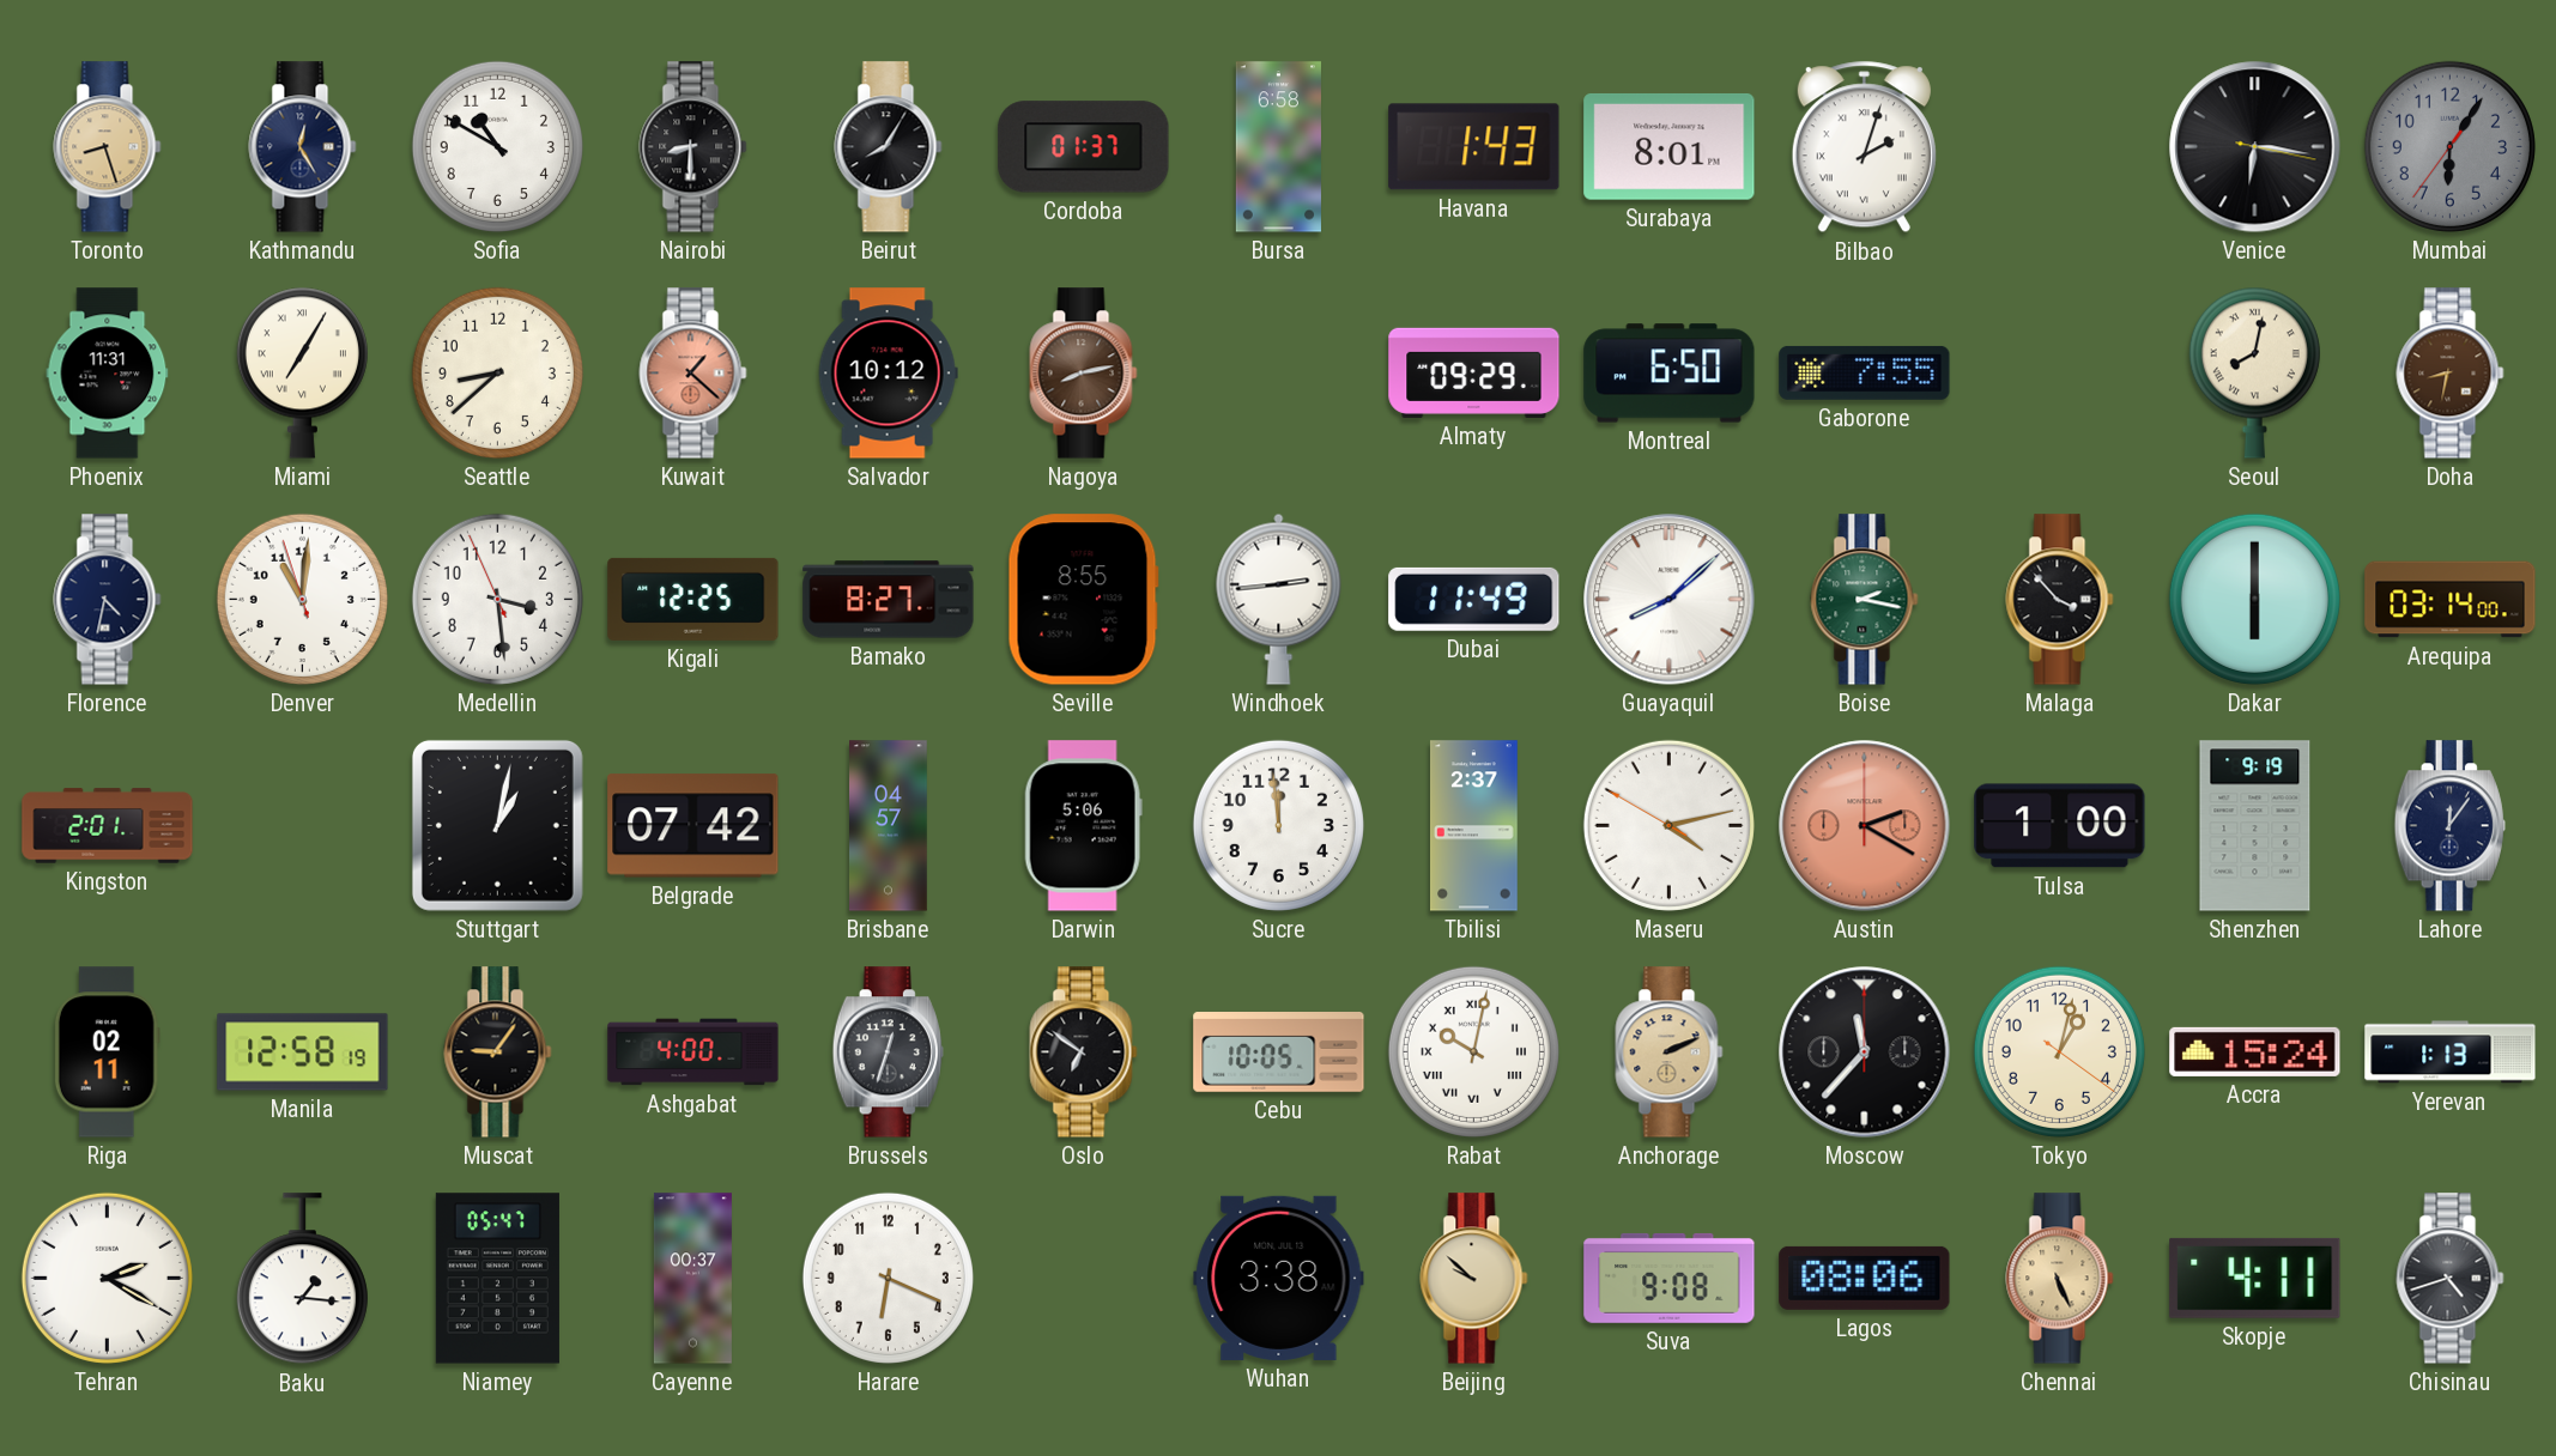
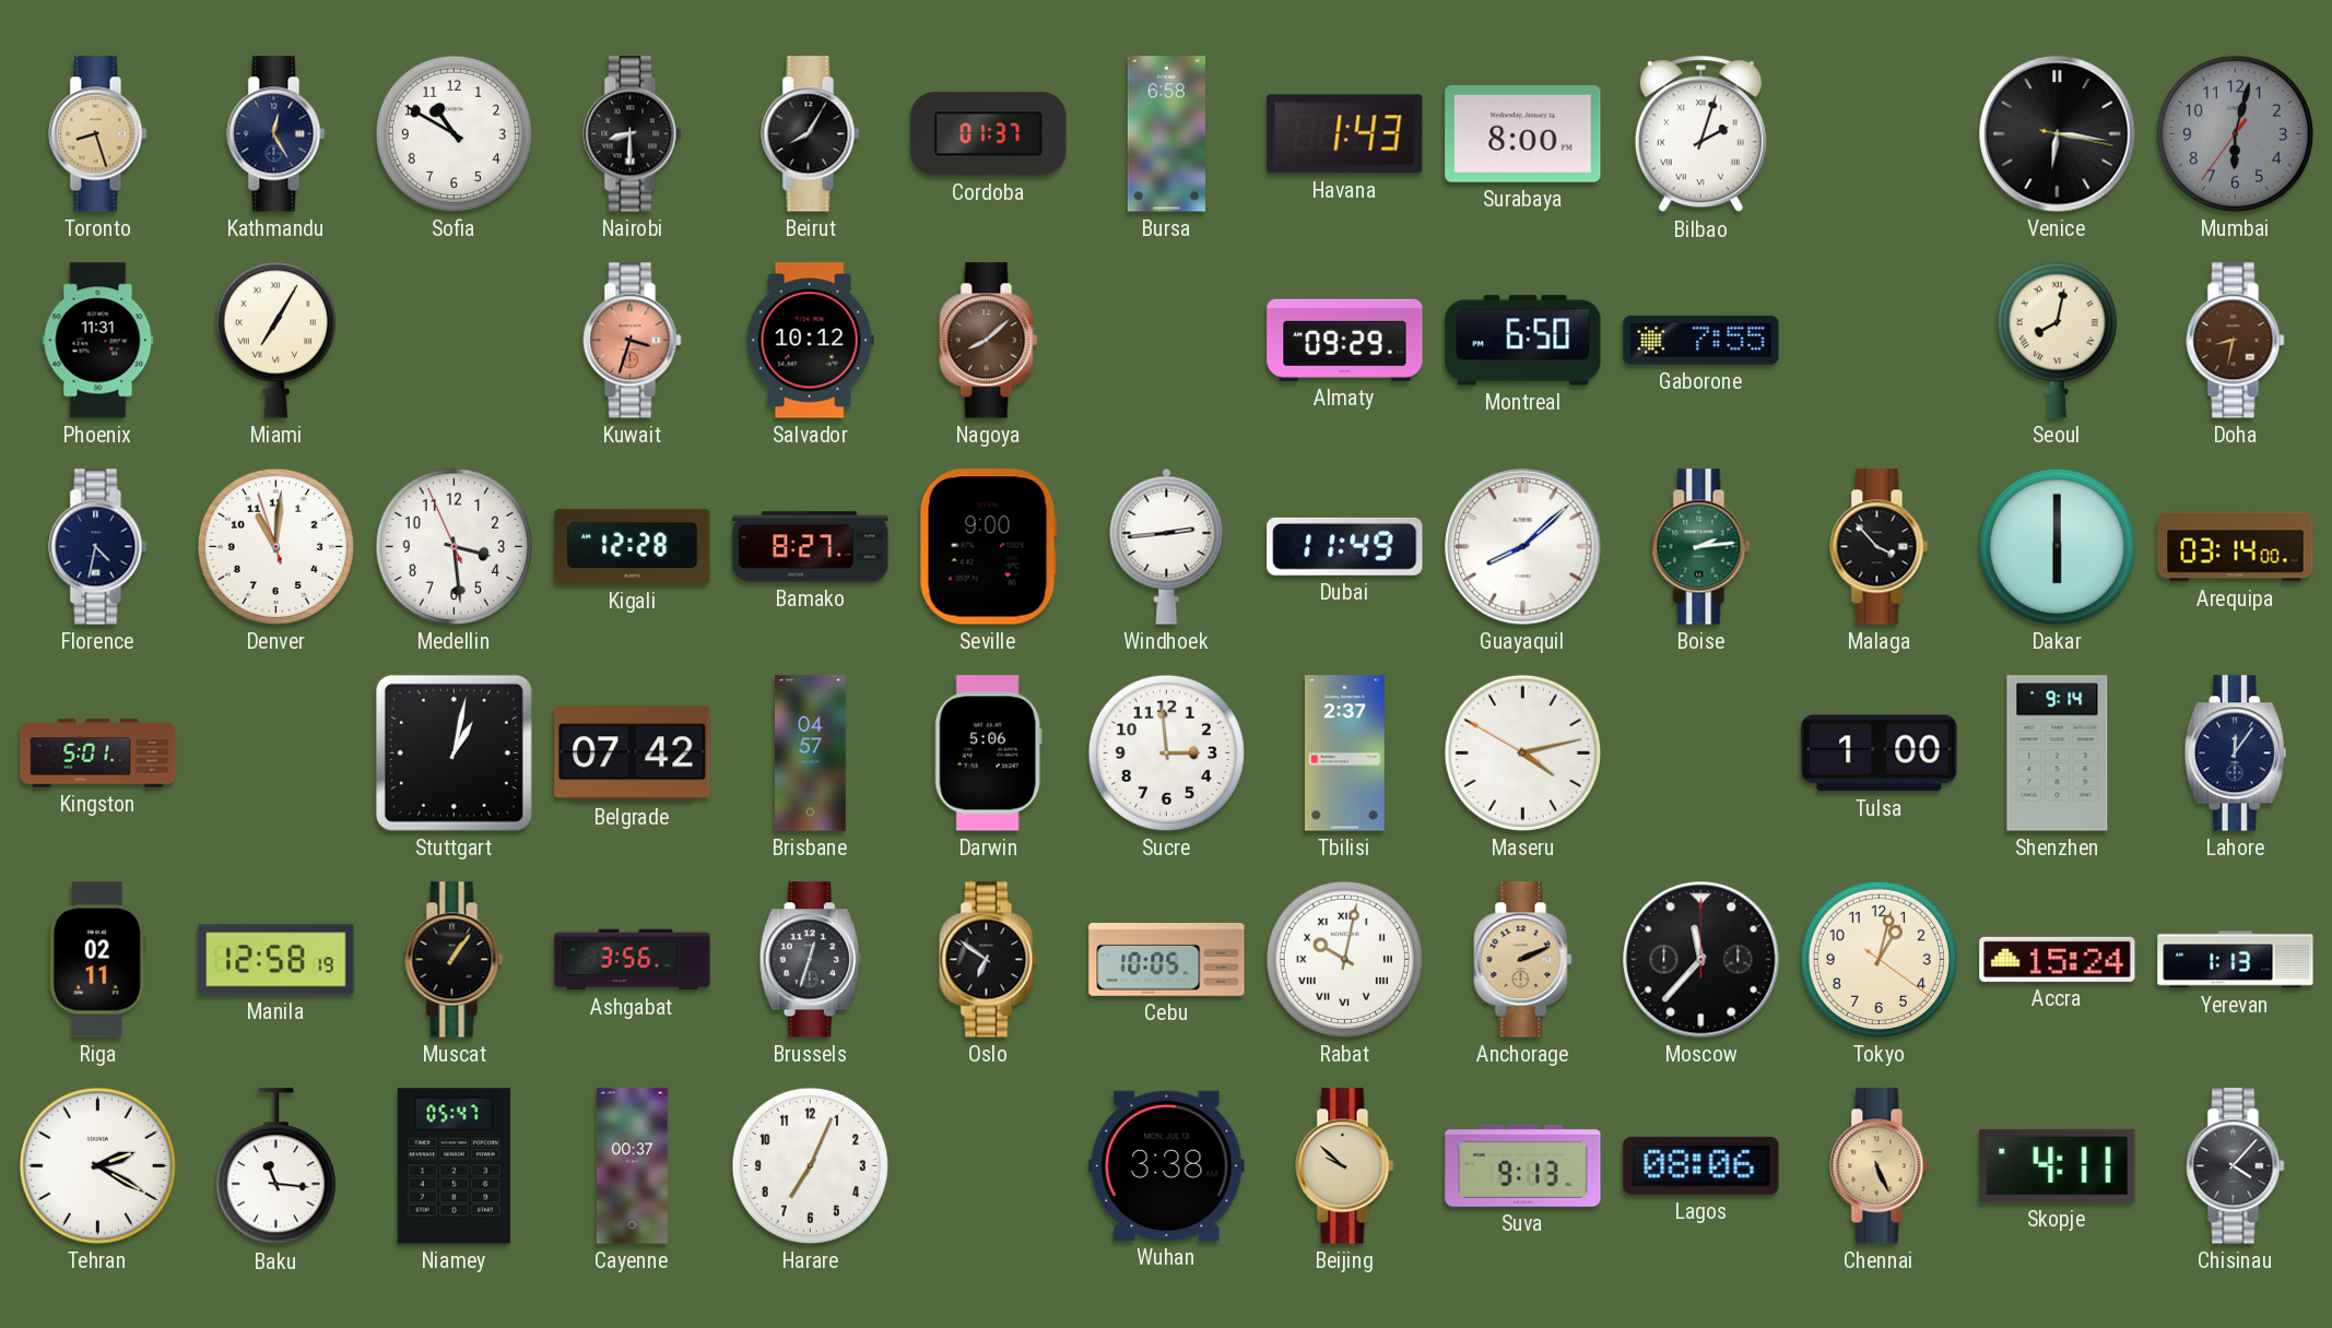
Surabaya: 8:01 -> 8:00
Mumbai: 6:05 -> 6:02
Seattle: 8:38 -> none
Kuwait: 1:22 -> 3:33
Nagoya: 8:13 -> 8:08
Kigali: 12:25 -> 12:28
Seville: 8:55 -> 9:00
Boise: 2:17 -> 2:14
Kingston: 2:01 -> 5:01
Sucre: 11:59 -> 2:59
Austin: 2:20 -> none
Shenzhen: 9:19 -> 9:14
Muscat: 9:06 -> 1:06
Ashgabat: 4:00 -> 3:56
Baku: 1:16 -> 11:16
Harare: 6:19 -> 7:04
Suva: 9:08 -> 9:13
Chisinau: 4:42 -> 4:07
